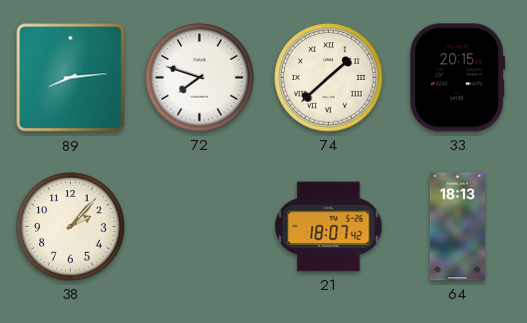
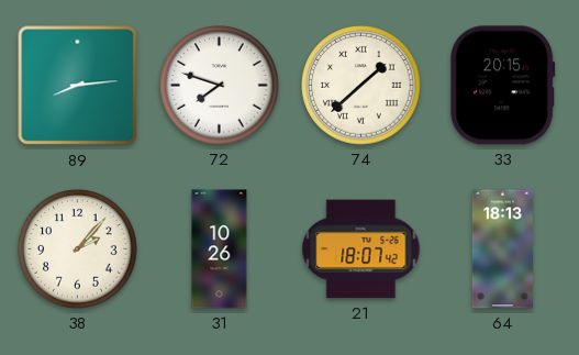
31: none -> 10:26
